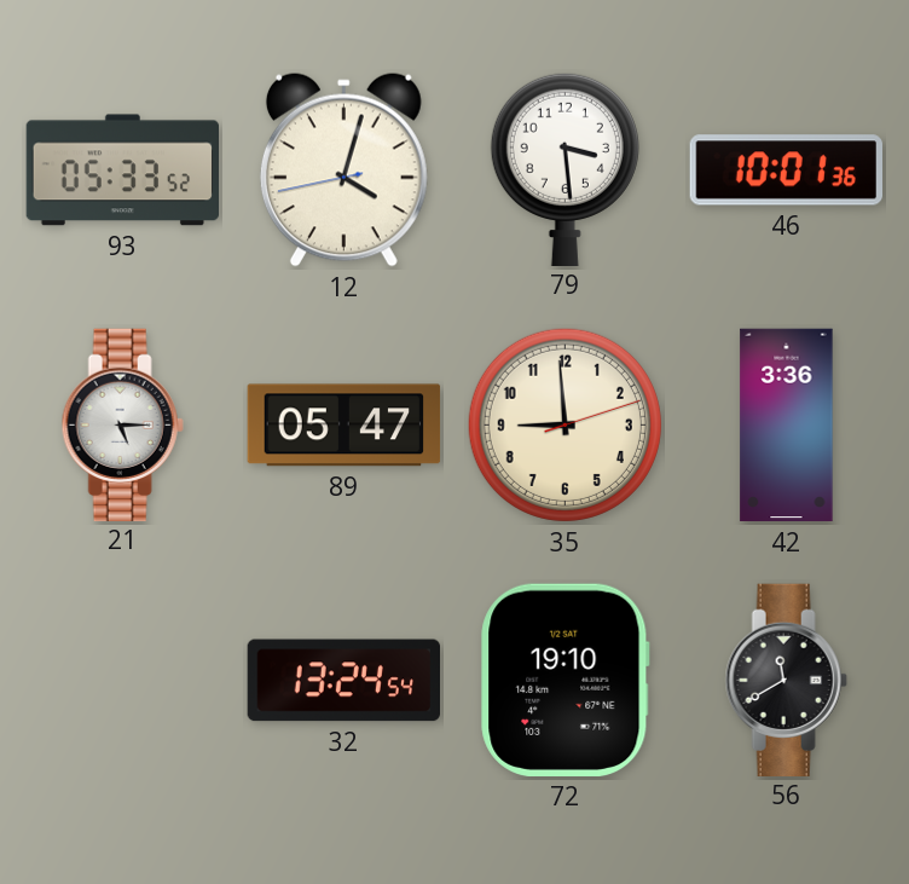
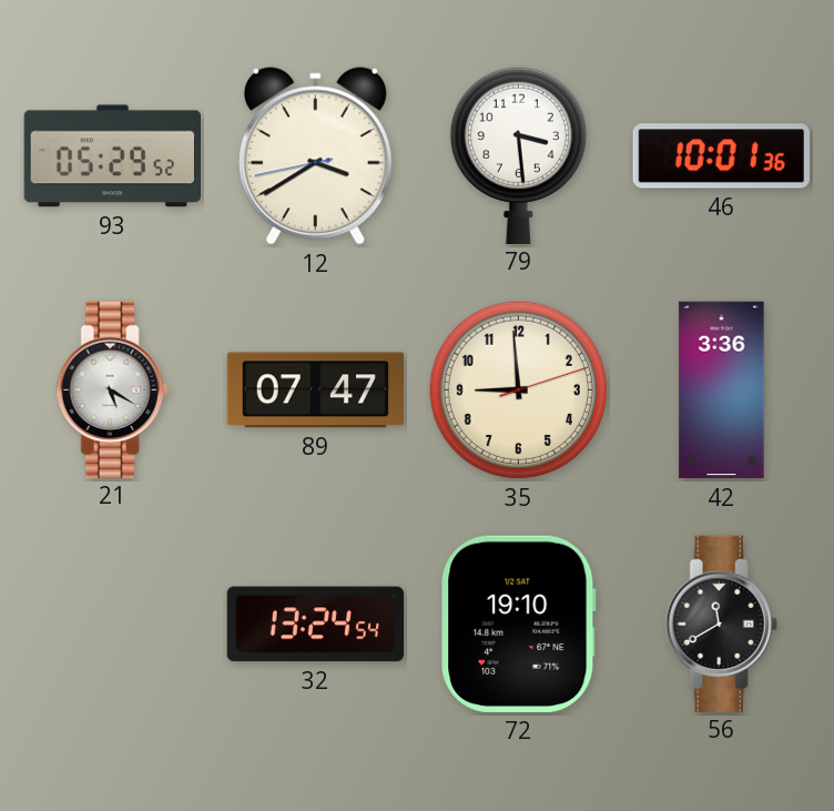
93: 05:33 -> 05:29
12: 4:02 -> 3:39
21: 5:15 -> 5:20
89: 05:47 -> 07:47
